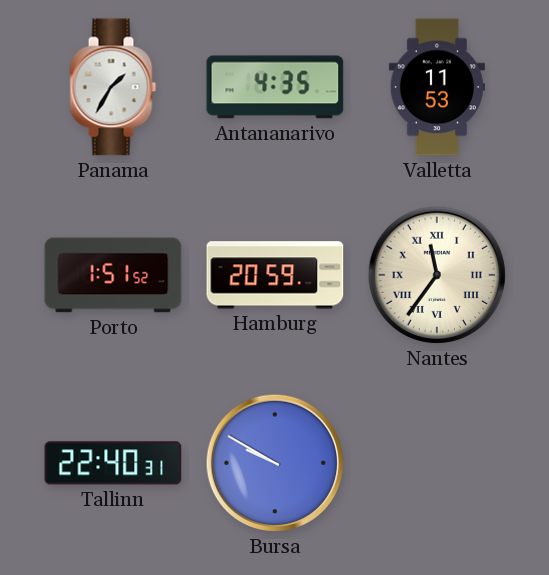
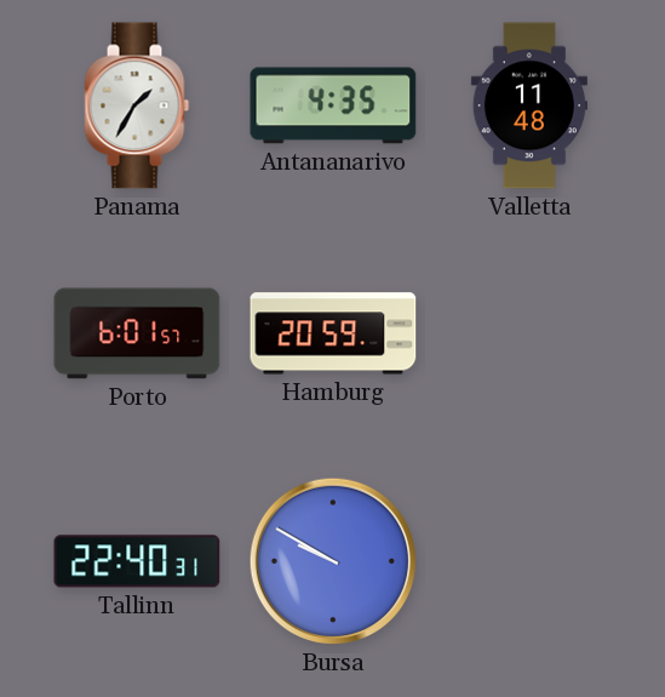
Valletta: 11:53 -> 11:48
Porto: 1:51 -> 6:01
Nantes: 11:36 -> none
